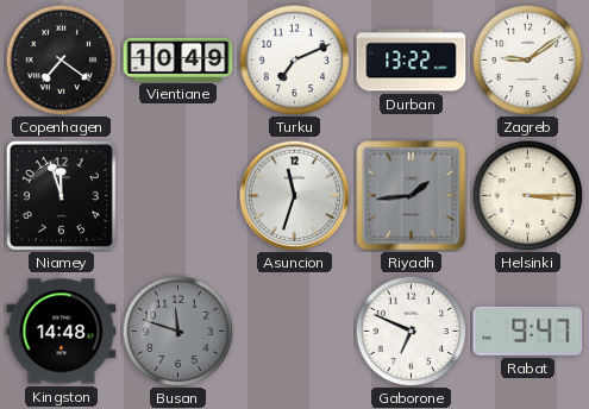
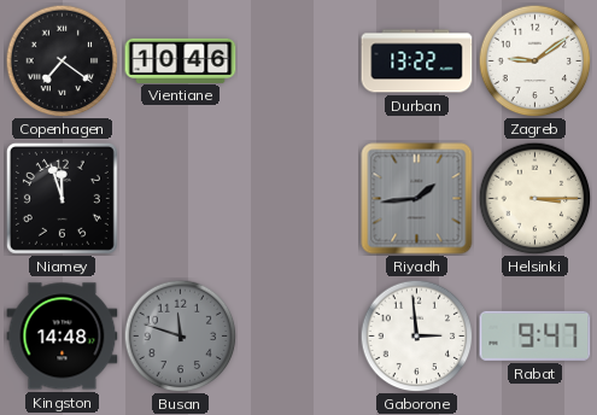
Vientiane: 10:49 -> 10:46
Turku: 7:11 -> none
Asuncion: 11:33 -> none
Gaborone: 6:49 -> 2:59
